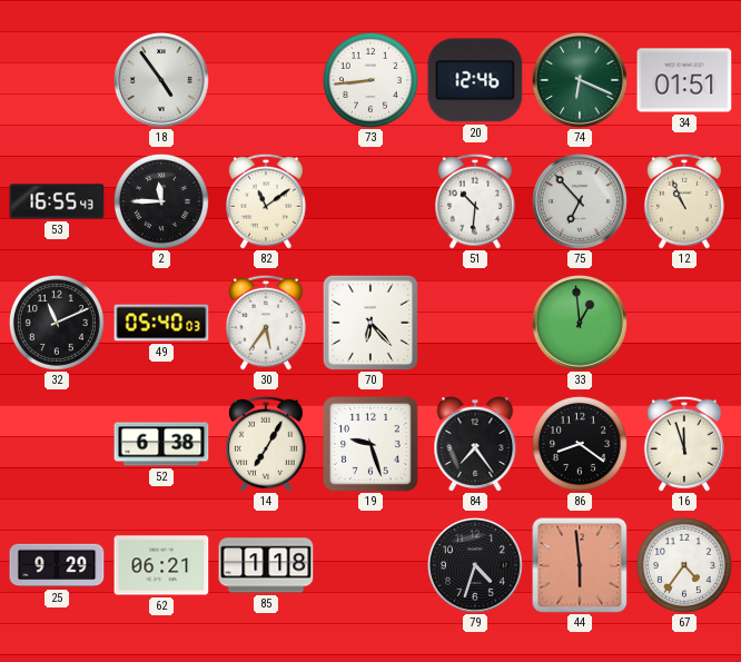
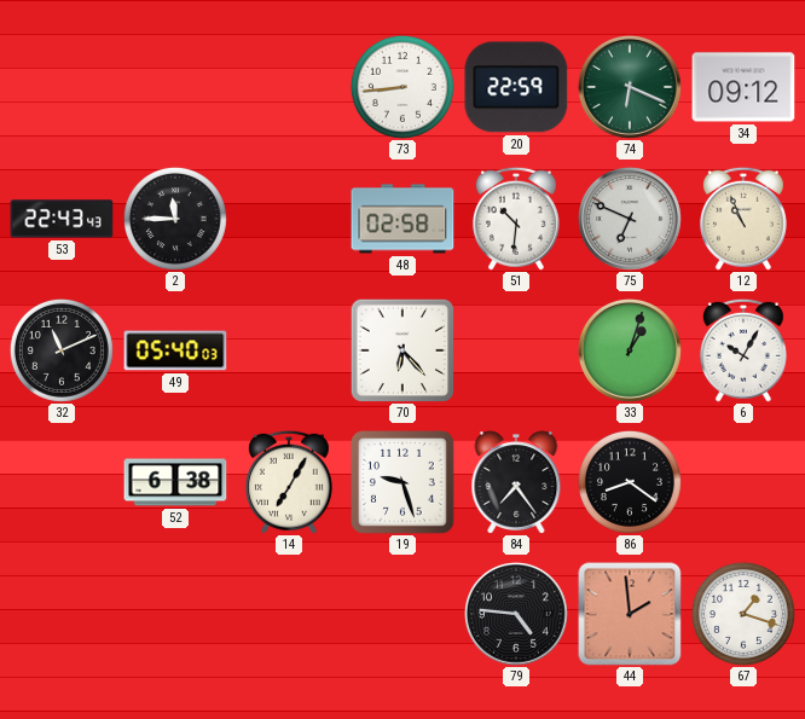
18: 4:54 -> none
20: 12:46 -> 22:59
34: 01:51 -> 09:12
53: 16:55 -> 22:43
82: 11:09 -> none
48: none -> 02:58
75: 6:53 -> 6:49
30: 5:36 -> none
33: 12:59 -> 1:03
6: none -> 10:05
16: 11:57 -> none
25: 9:29 -> none
62: 06:21 -> none
85: 1:18 -> none
79: 4:33 -> 4:46
44: 5:59 -> 1:59
67: 4:36 -> 1:18
